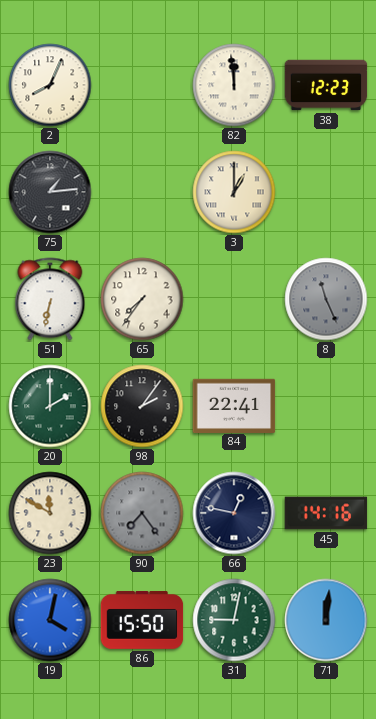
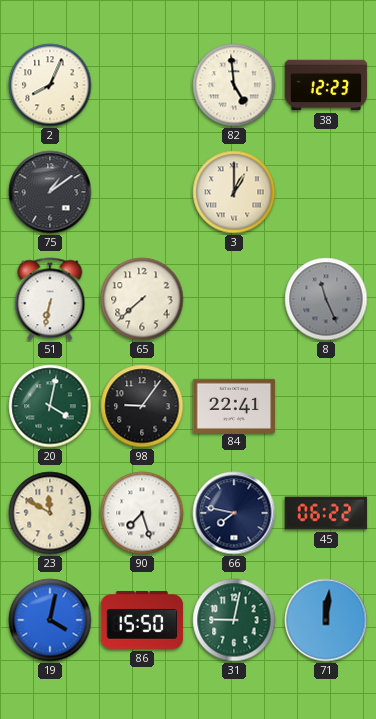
82: 11:59 -> 4:59
75: 1:14 -> 1:09
65: 7:36 -> 7:38
20: 2:00 -> 4:02
98: 2:06 -> 9:06
90: 7:24 -> 7:27
90 dial: grey -> white
66: 12:47 -> 7:47
45: 14:16 -> 06:22
